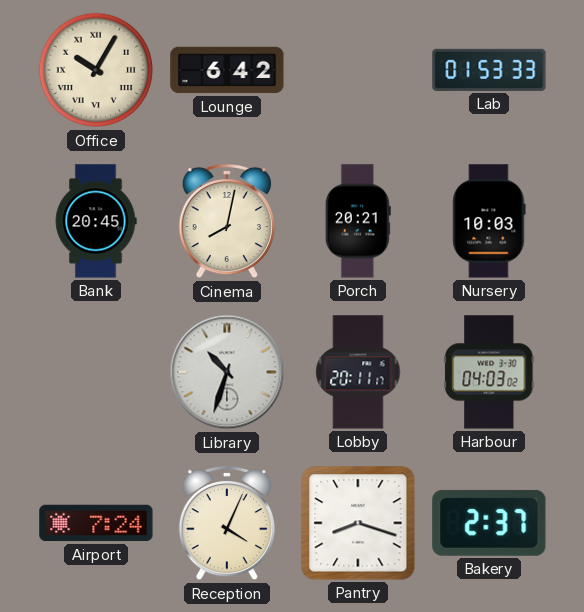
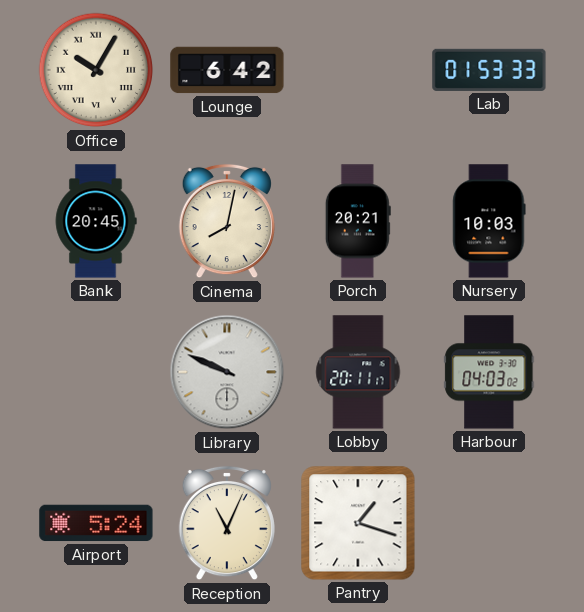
Library: 10:33 -> 9:49
Airport: 7:24 -> 5:24
Reception: 4:04 -> 11:04
Pantry: 8:18 -> 1:18
Bakery: 2:37 -> none
